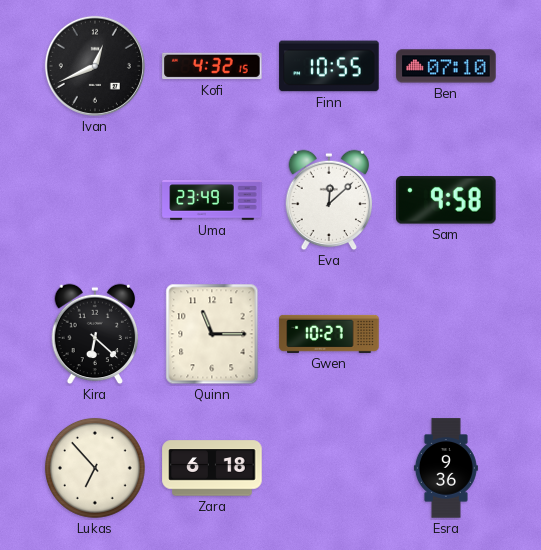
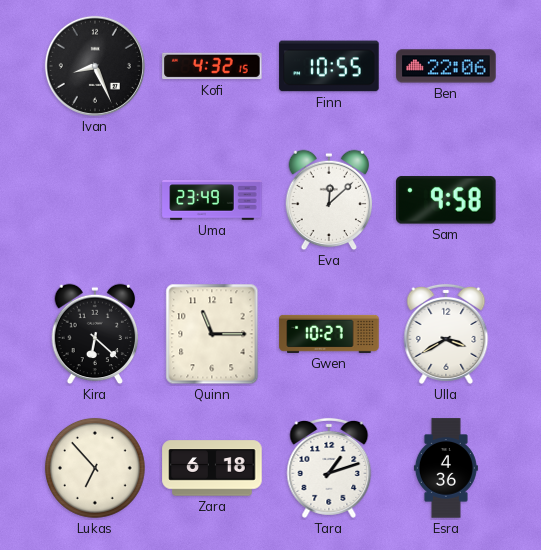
Ivan: 12:41 -> 8:26
Ben: 07:10 -> 22:06
Ulla: none -> 3:40
Tara: none -> 1:12
Esra: 9:36 -> 4:36
